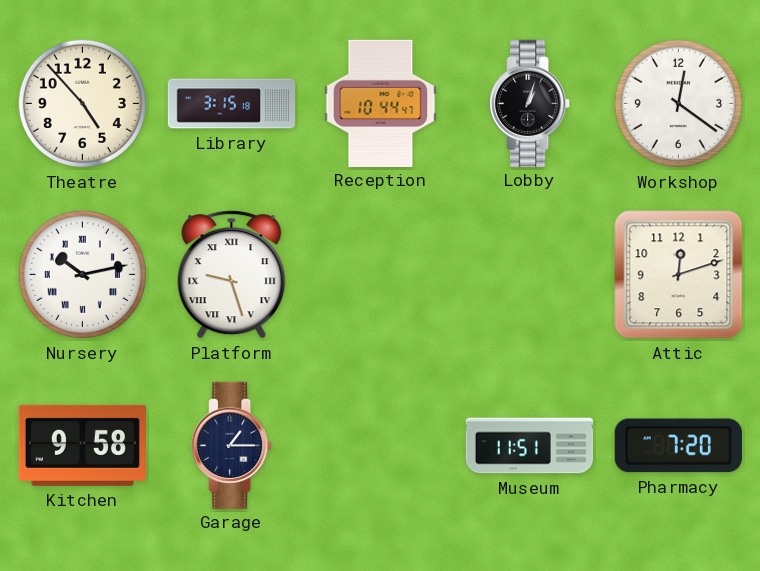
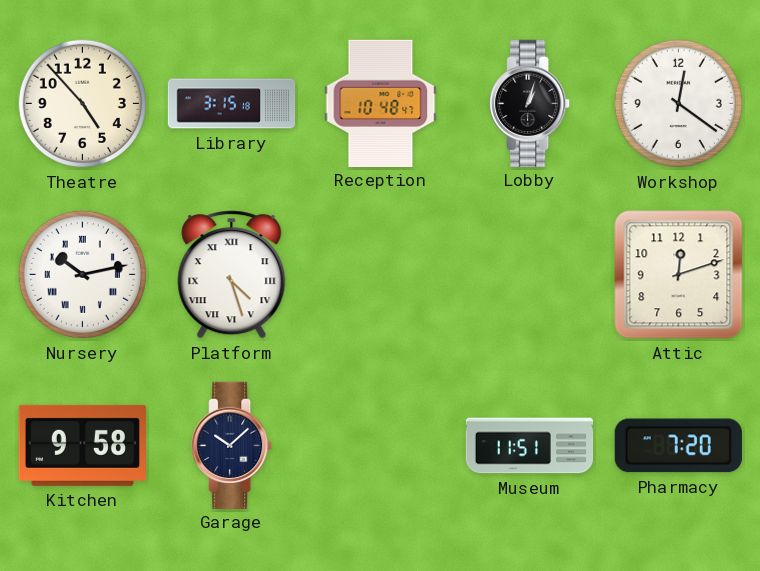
Reception: 10:44 -> 10:48
Platform: 9:27 -> 4:27
Garage: 1:15 -> 10:08
